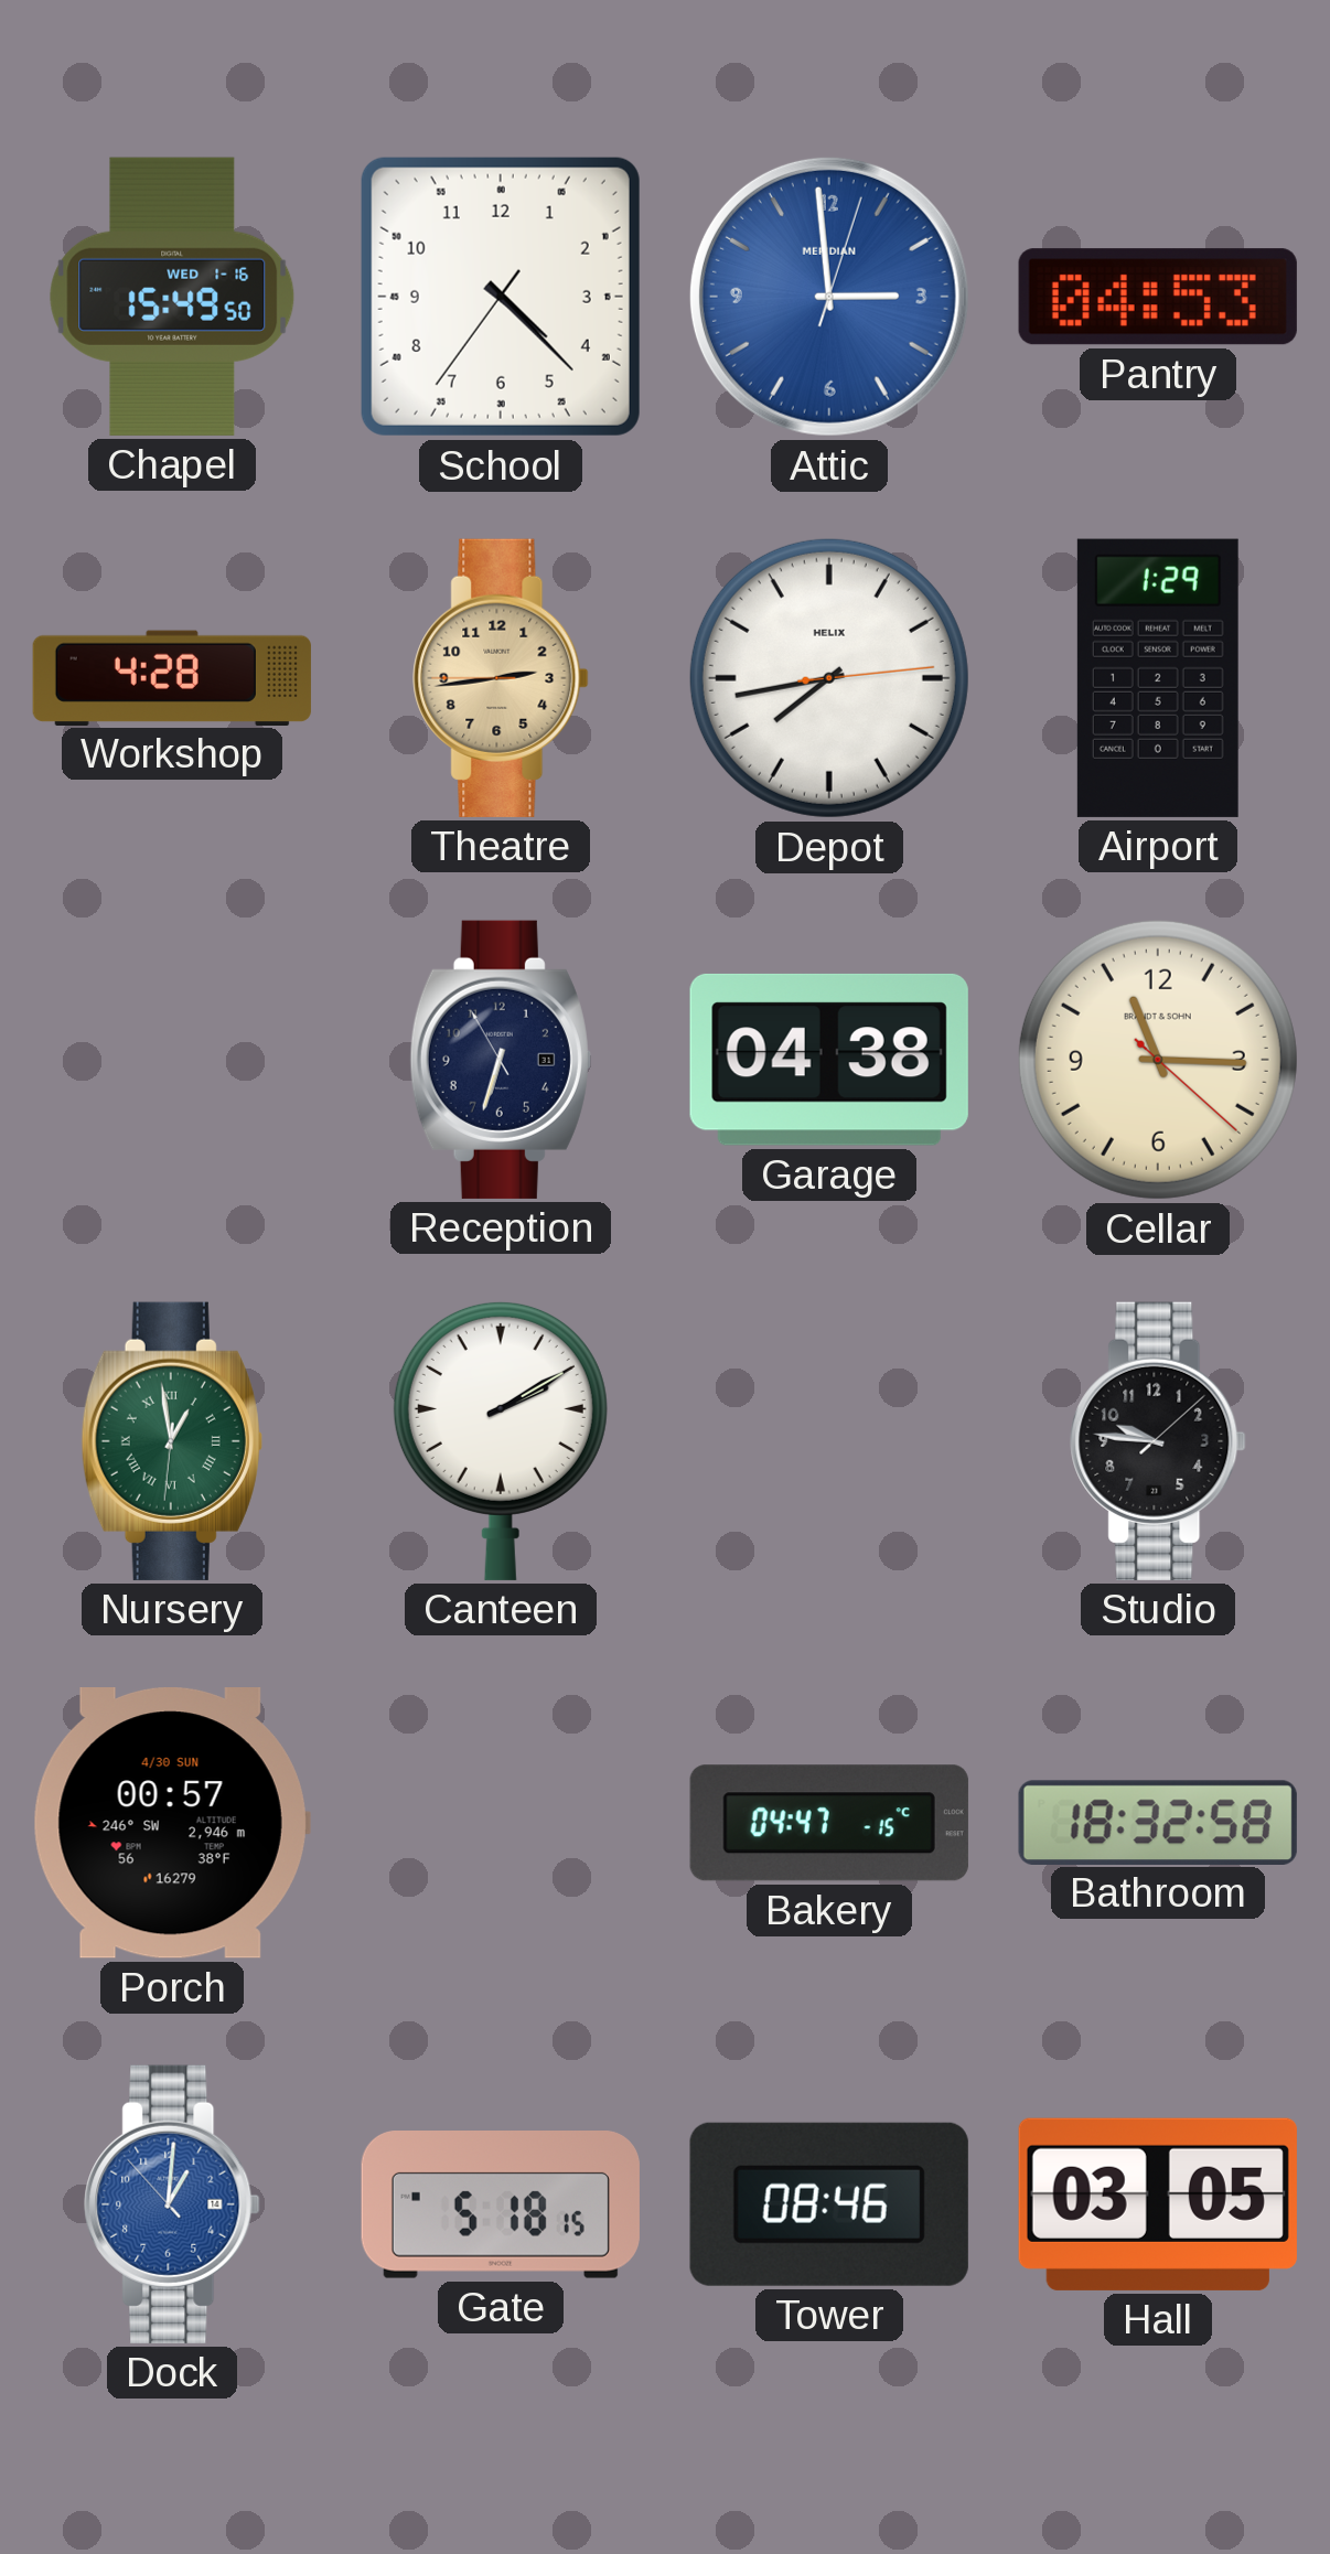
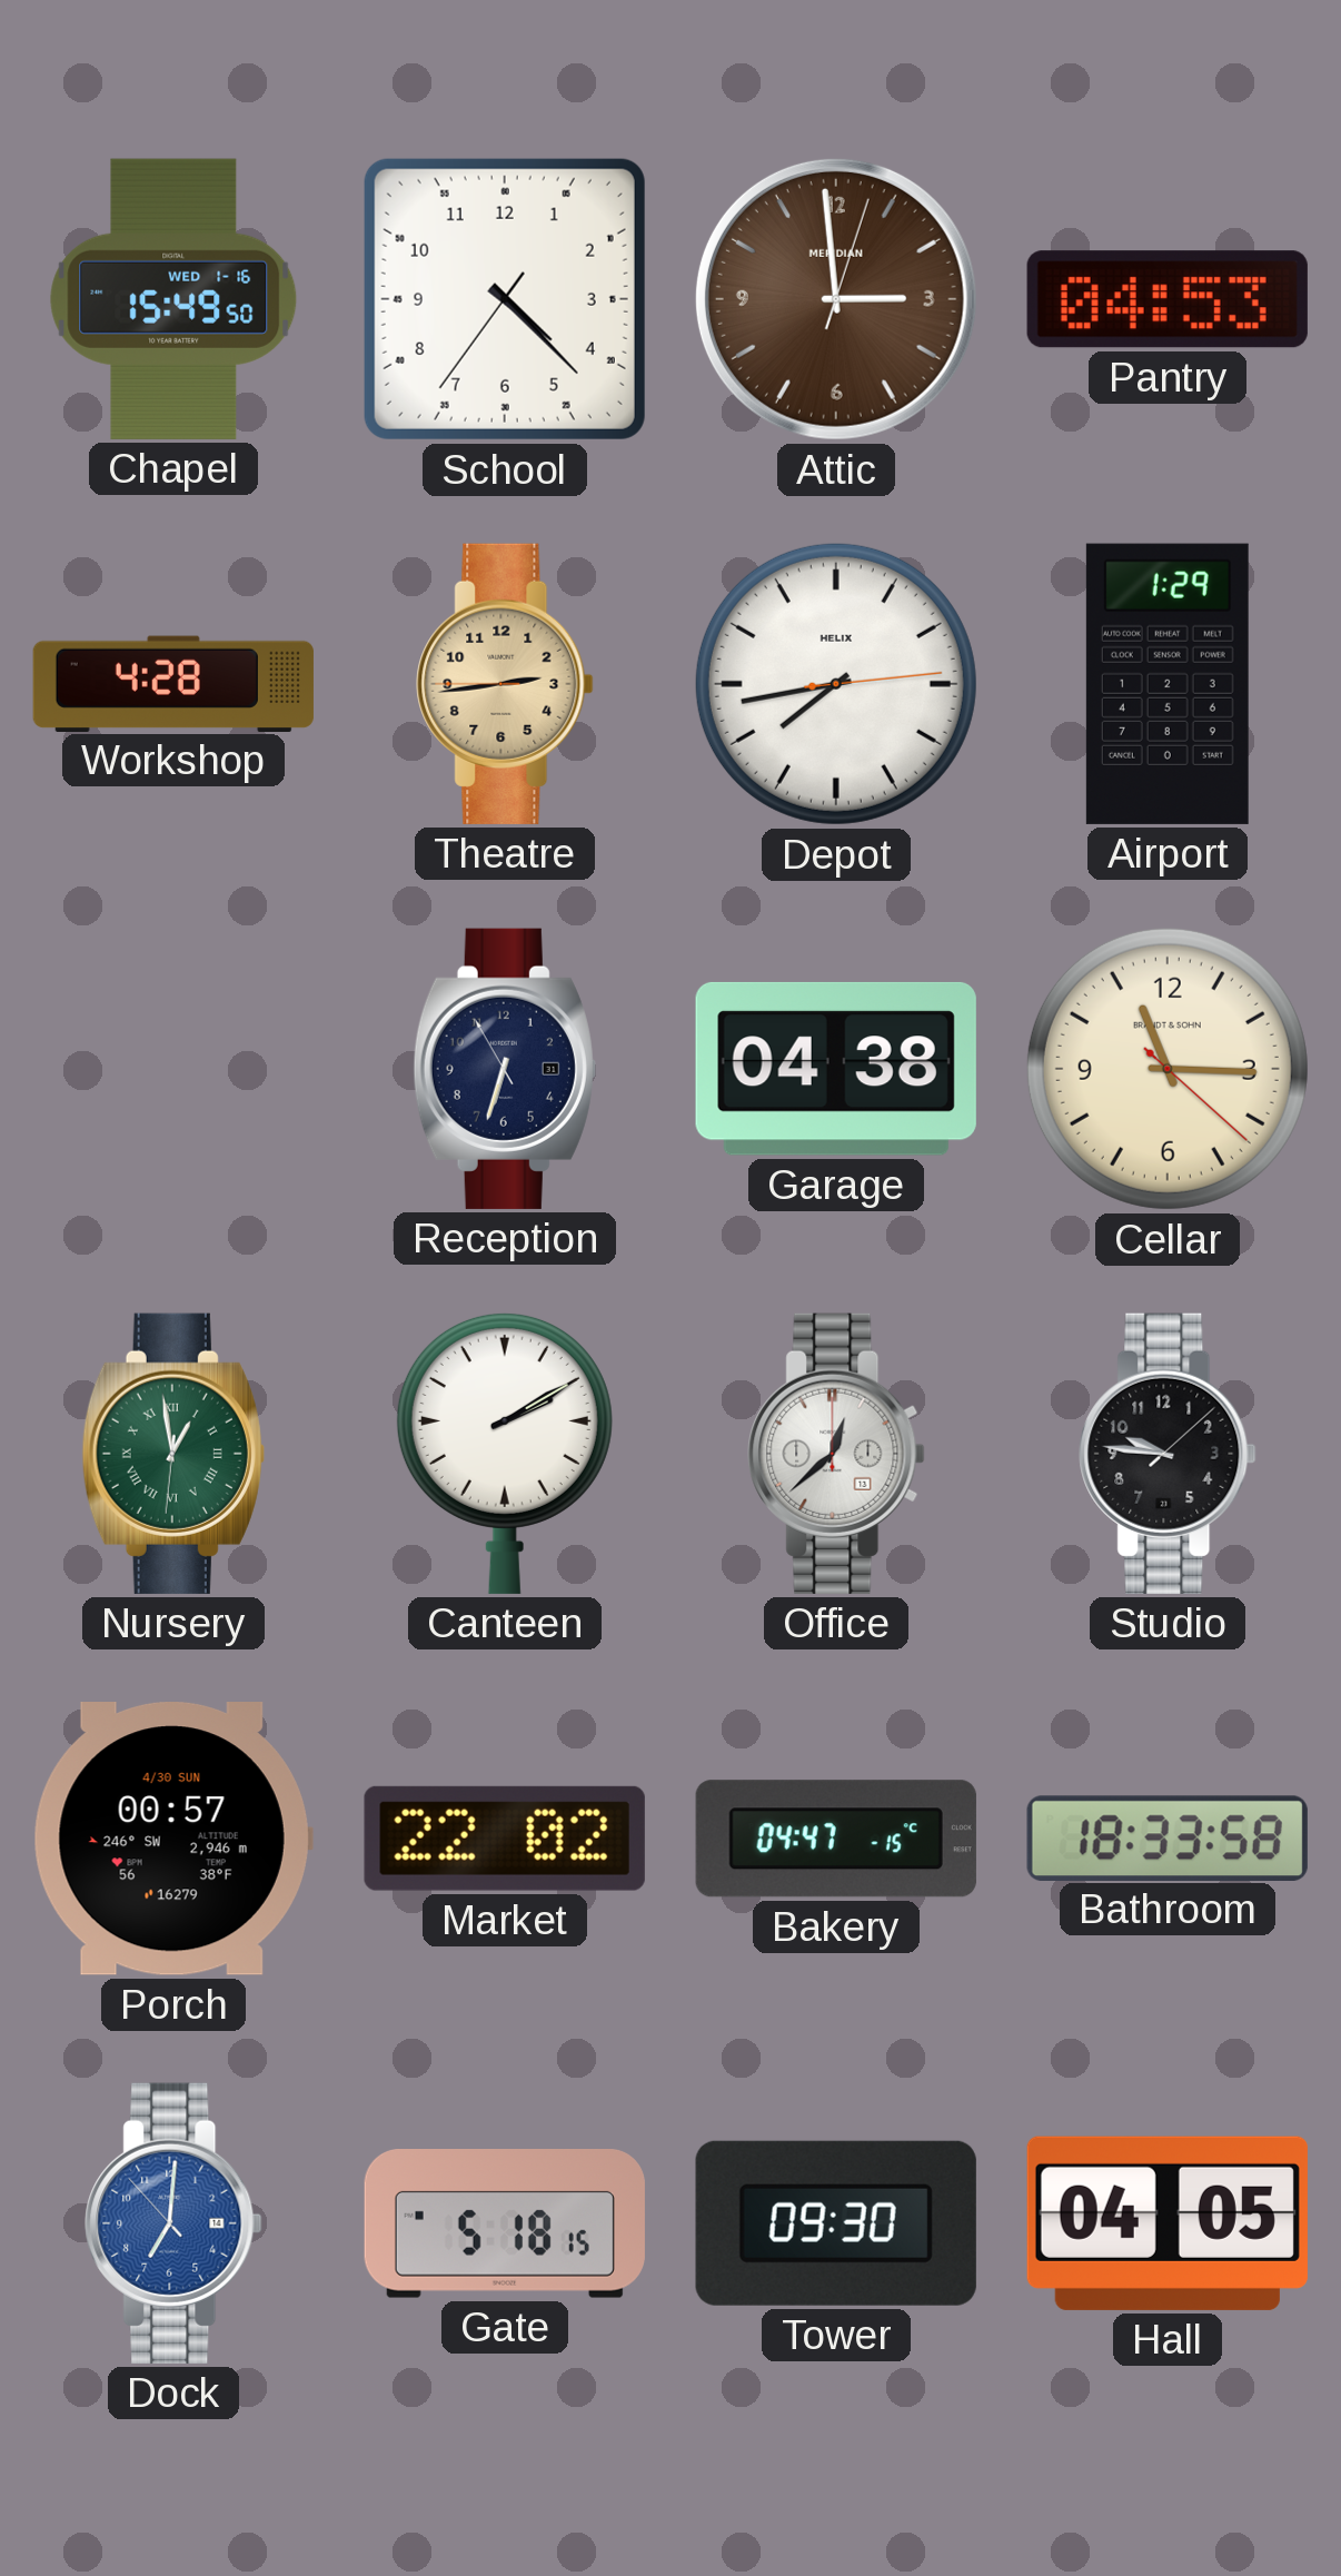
Attic dial: blue -> brown
Office: none -> 12:38
Market: none -> 22:02
Bathroom: 18:32 -> 18:33
Dock: 1:00 -> 7:00
Tower: 08:46 -> 09:30
Hall: 03:05 -> 04:05
